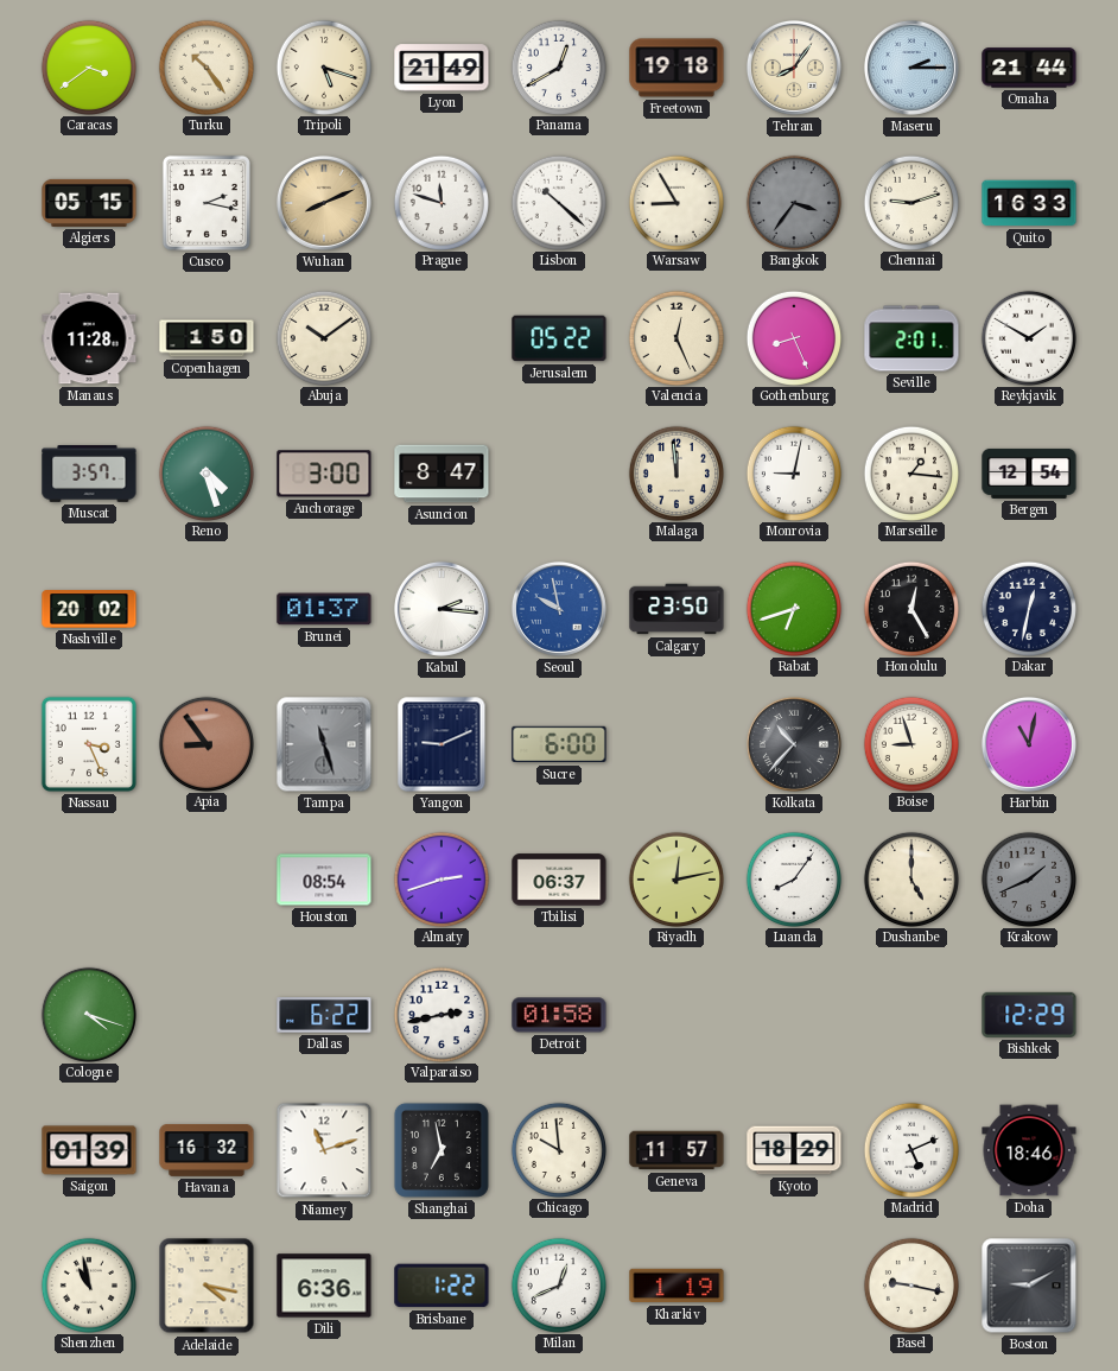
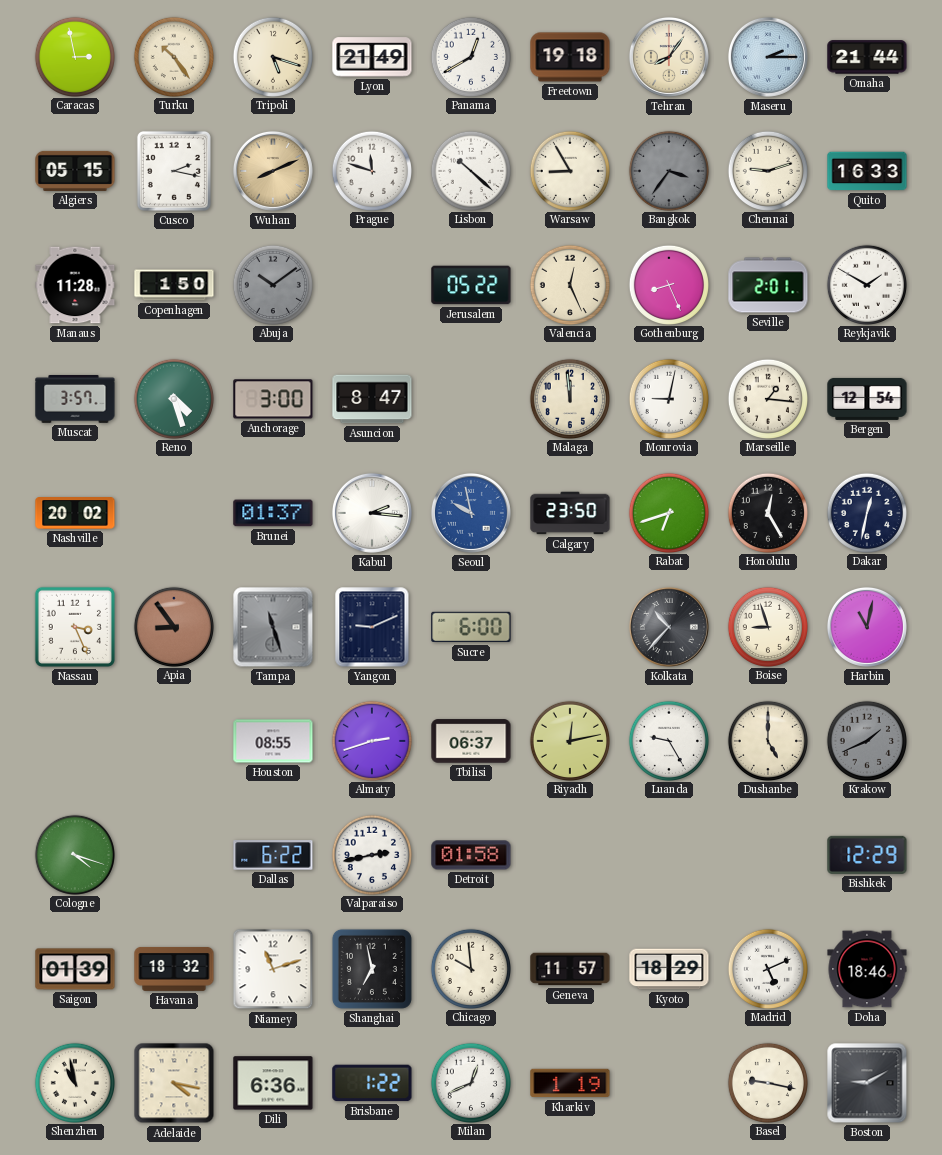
Caracas: 3:39 -> 2:58
Abuja dial: cream -> grey
Houston: 08:54 -> 08:55
Luanda: 8:06 -> 9:25
Havana: 16:32 -> 18:32
